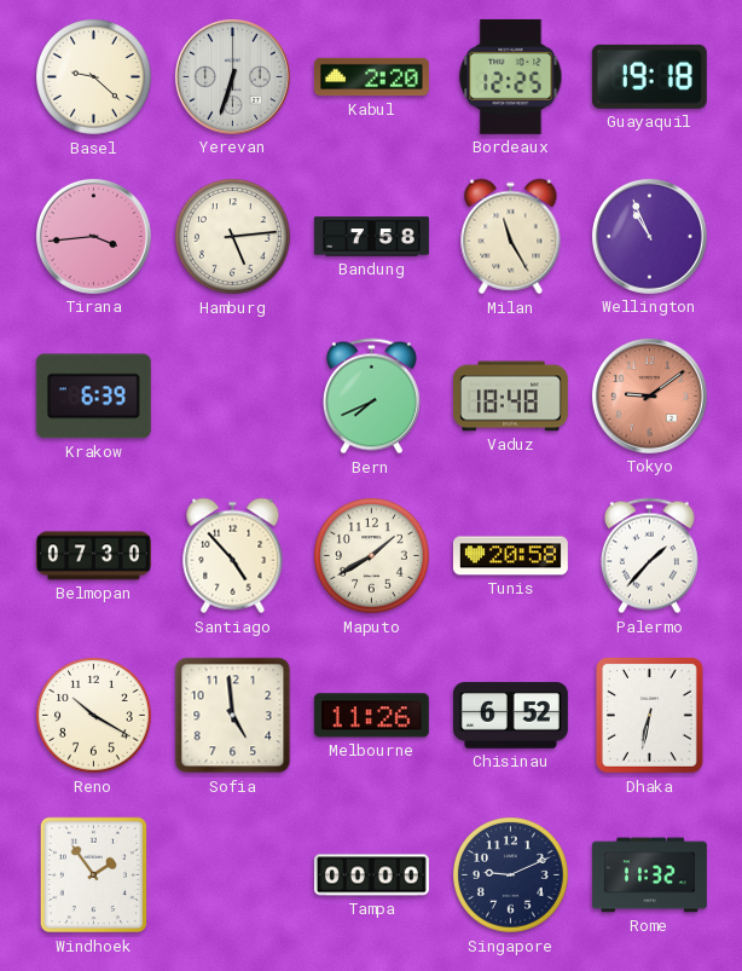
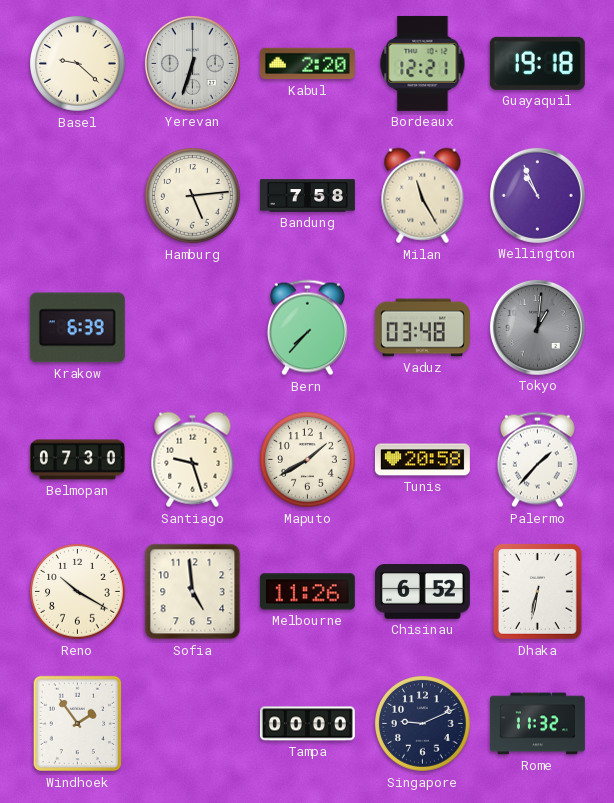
Bordeaux: 12:25 -> 12:21
Tirana: 3:44 -> none
Bern: 7:41 -> 7:37
Vaduz: 18:48 -> 03:48
Tokyo: 9:09 -> 1:01
Tokyo dial: salmon -> grey
Santiago: 4:53 -> 9:27
